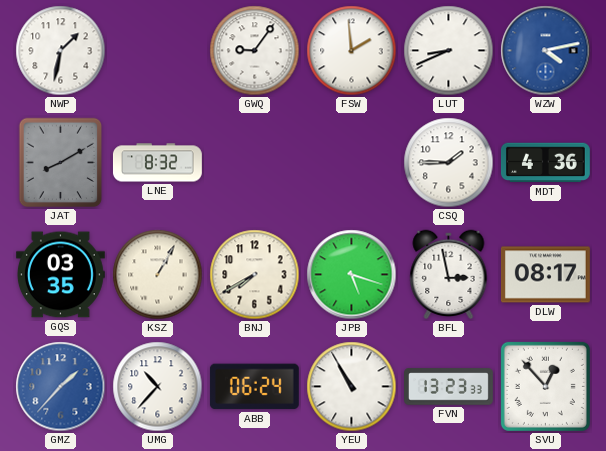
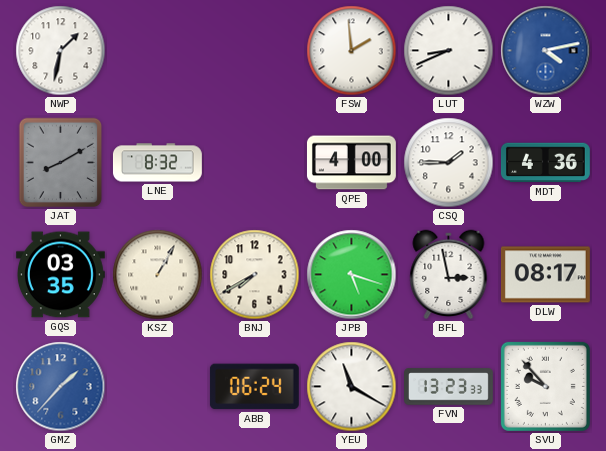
GWQ: 9:06 -> none
QPE: none -> 4:00
UMG: 10:37 -> none
YEU: 10:55 -> 11:20
SVU: 12:53 -> 9:53
